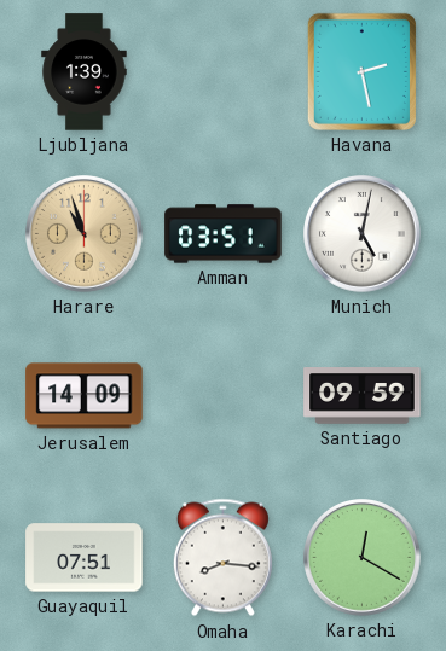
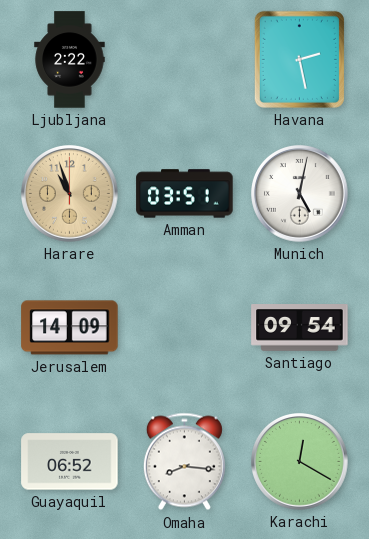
Ljubljana: 1:39 -> 2:22
Santiago: 09:59 -> 09:54
Guayaquil: 07:51 -> 06:52
